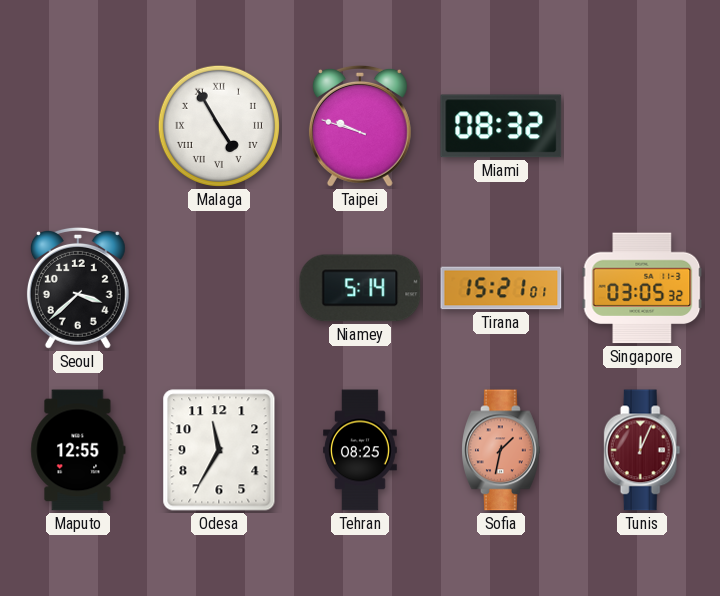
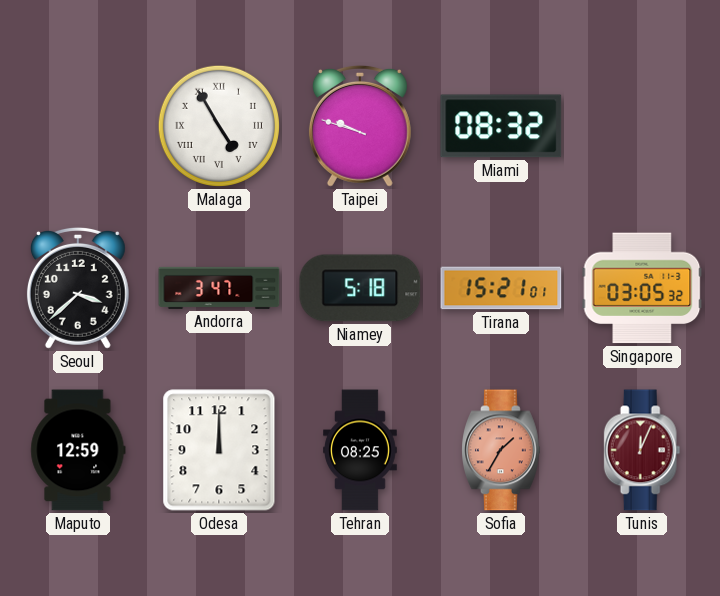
Andorra: none -> 3:47
Niamey: 5:14 -> 5:18
Maputo: 12:55 -> 12:59
Odesa: 11:35 -> 12:00
Sofia: 1:32 -> 1:35
